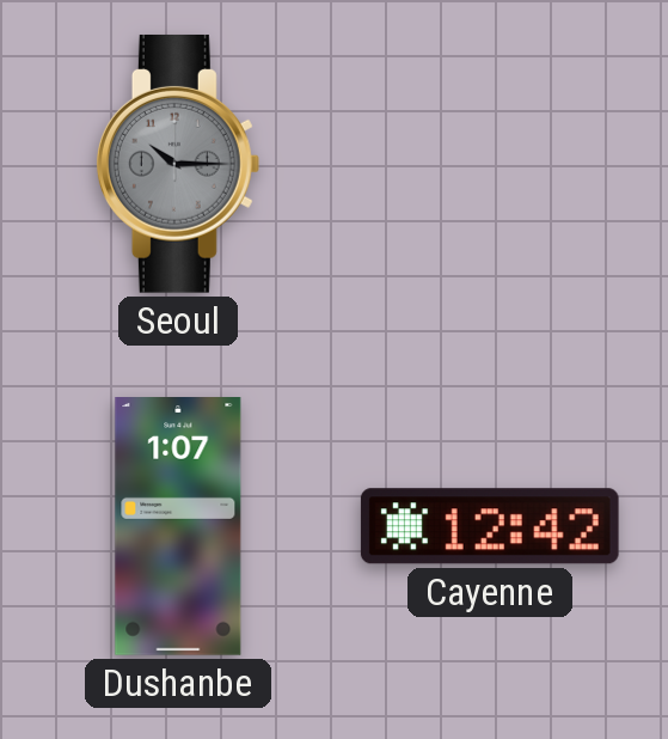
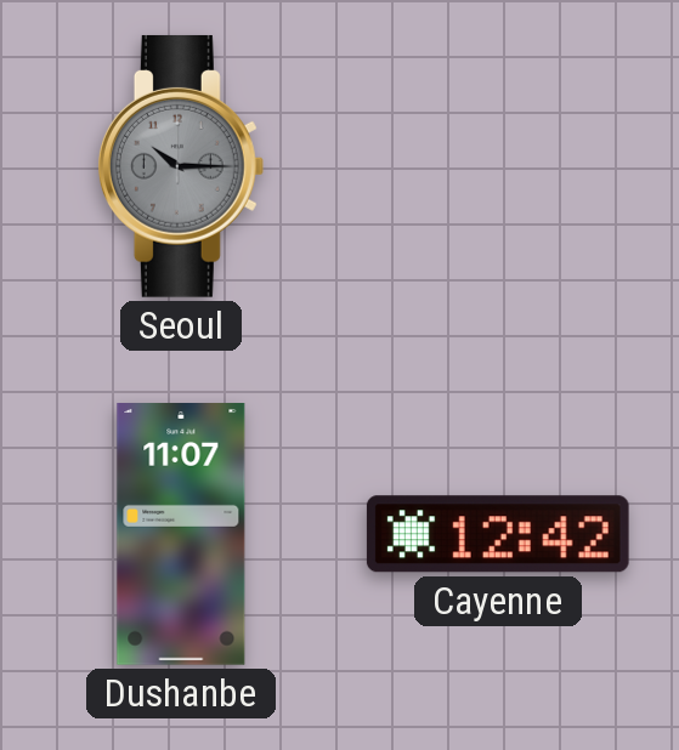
Dushanbe: 1:07 -> 11:07
